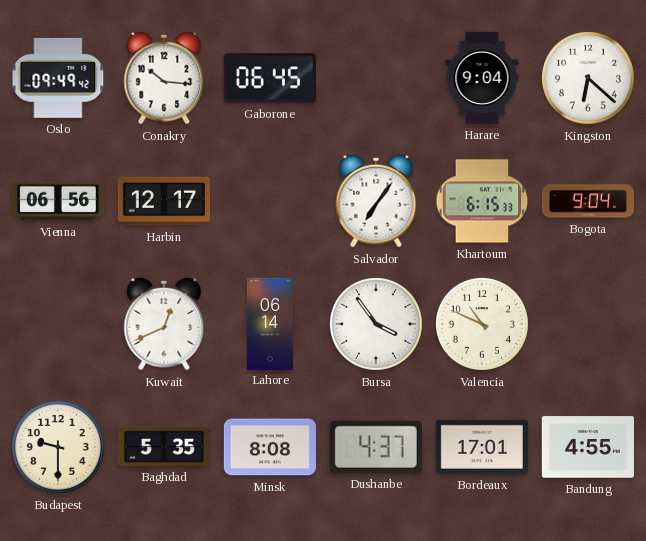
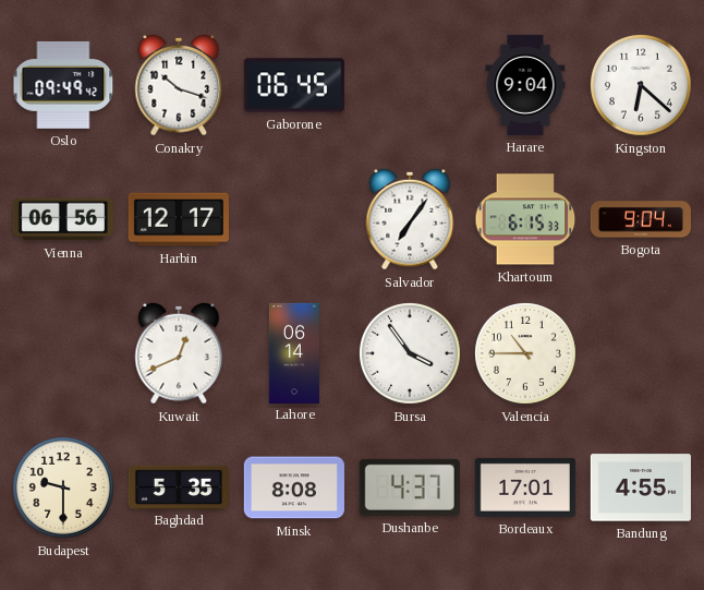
Conakry: 10:16 -> 10:18
Valencia: 10:49 -> 10:45
